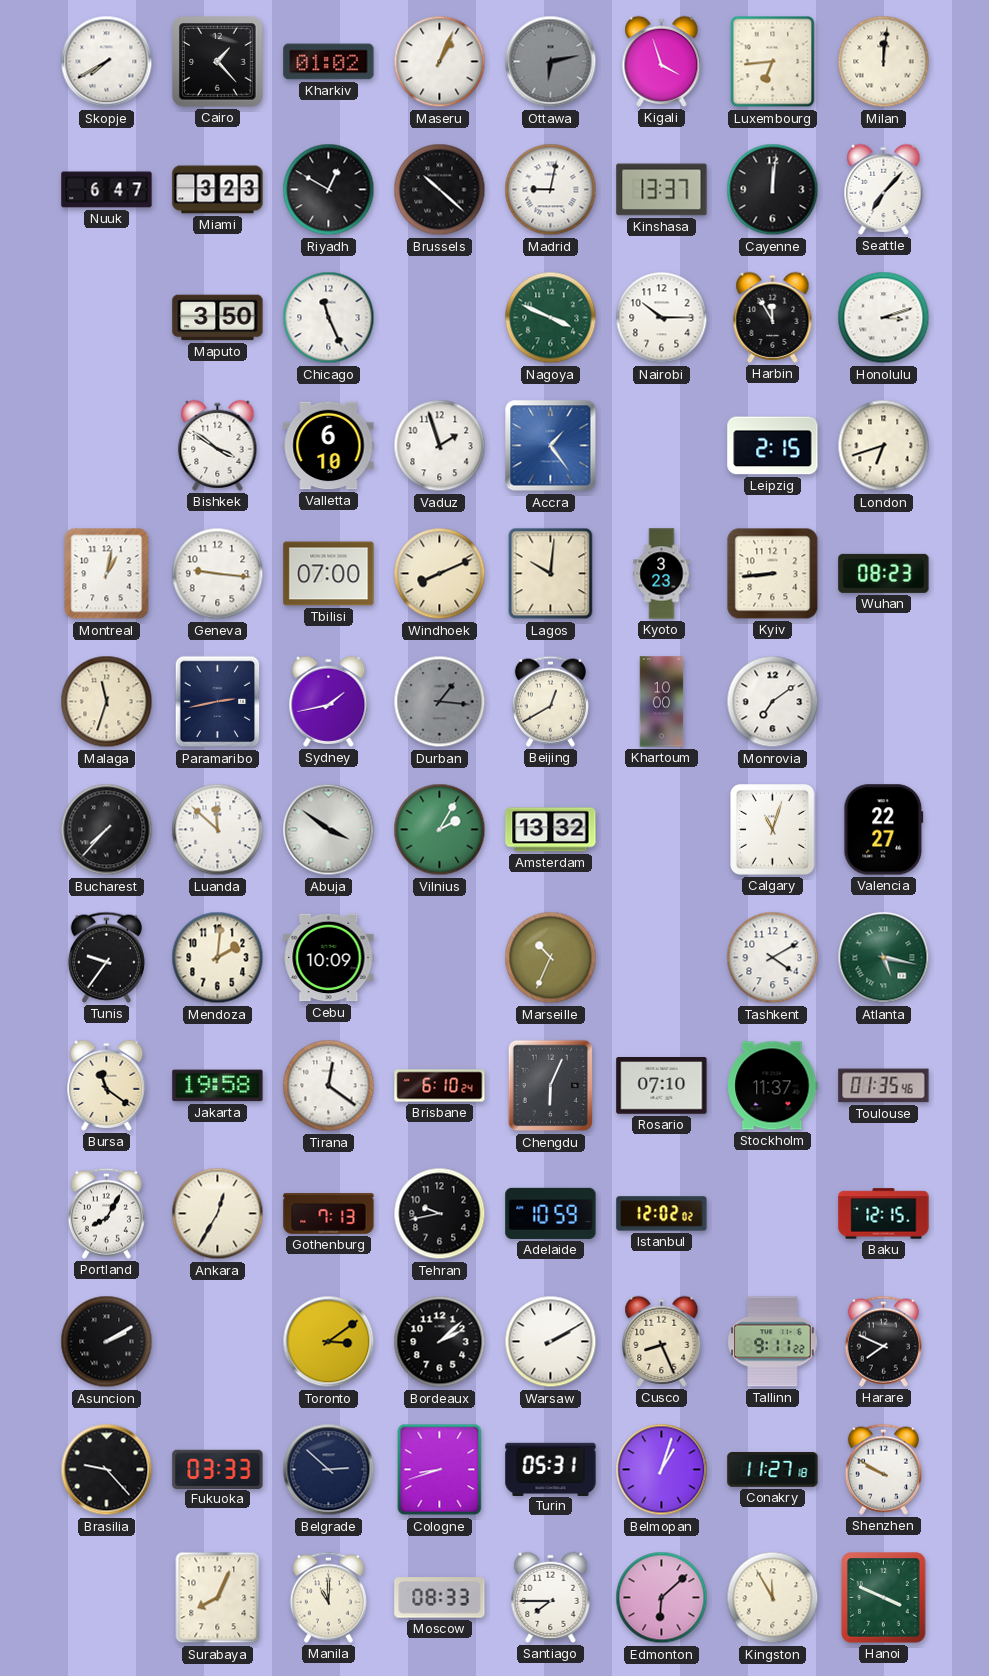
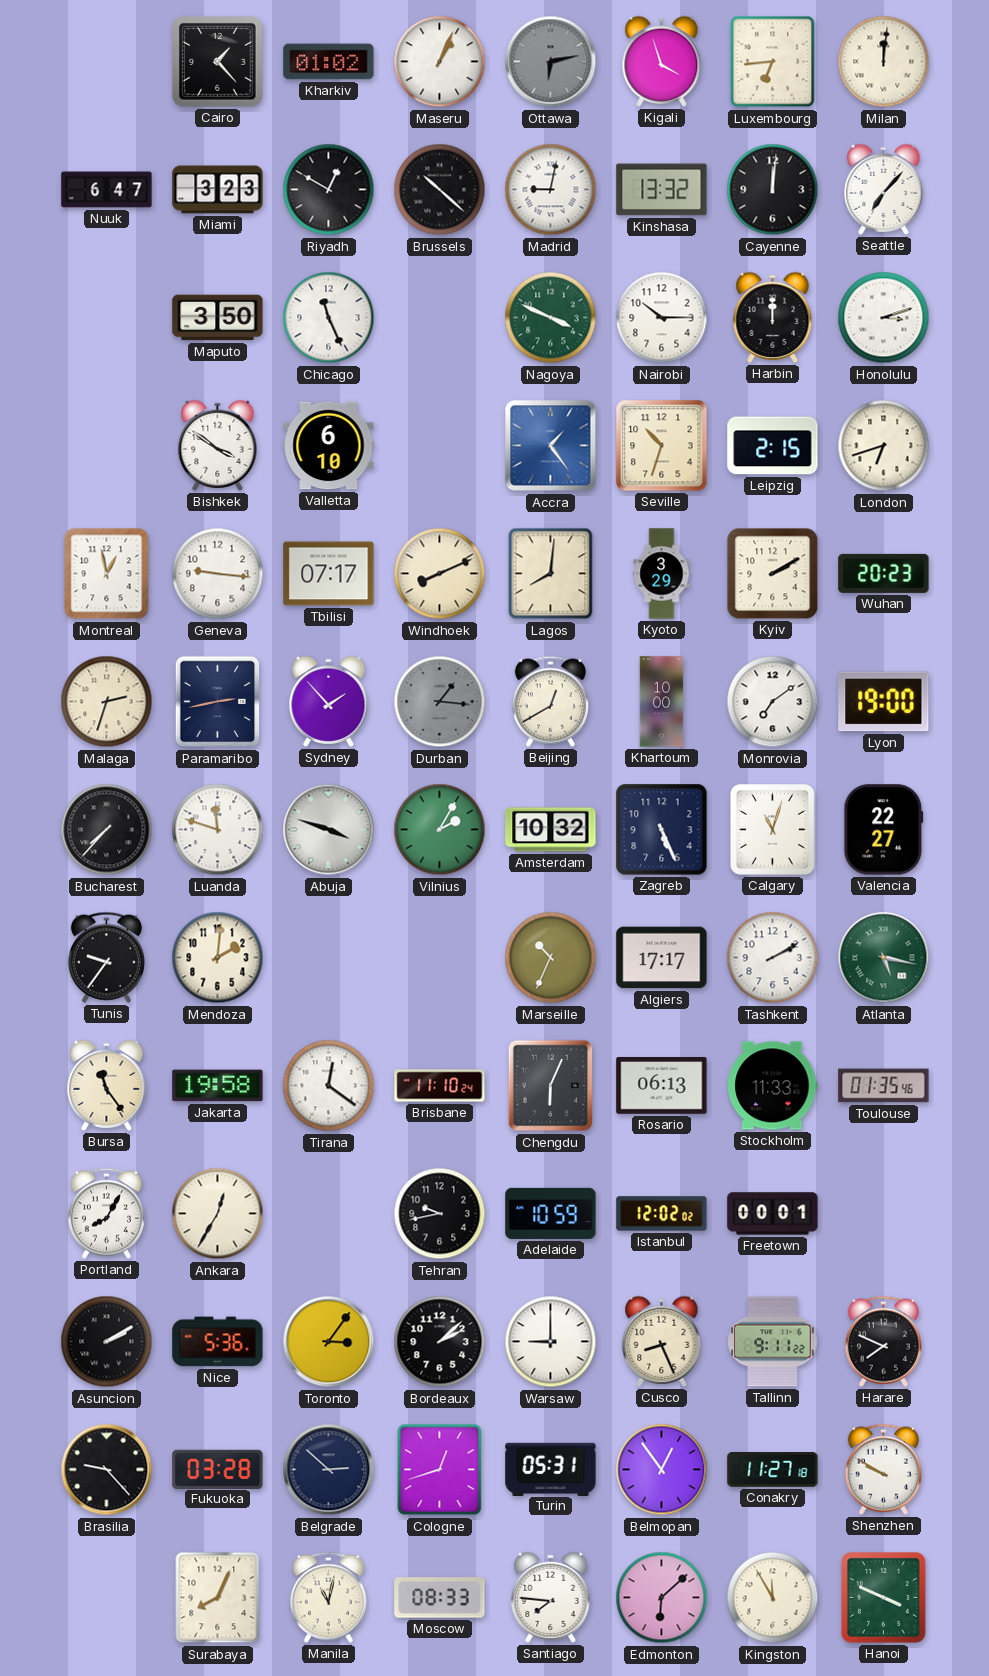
Skopje: 7:40 -> none
Kinshasa: 13:37 -> 13:32
Harbin: 11:55 -> 12:00
Vaduz: 1:57 -> none
Seville: none -> 10:33
Montreal: 1:02 -> 12:58
Tbilisi: 07:00 -> 07:17
Lagos: 10:01 -> 8:01
Kyoto: 3:23 -> 3:29
Kyiv: 8:44 -> 2:10
Wuhan: 08:23 -> 20:23
Malaga: 11:33 -> 2:33
Sydney: 1:43 -> 1:53
Lyon: none -> 19:00
Luanda: 11:52 -> 11:48
Abuja: 3:51 -> 3:48
Amsterdam: 13:32 -> 10:32
Zagreb: none -> 5:26
Cebu: 10:09 -> none
Algiers: none -> 17:17
Tashkent: 4:10 -> 2:10
Bursa: 11:21 -> 11:24
Brisbane: 6:10 -> 11:10
Rosario: 07:10 -> 06:13
Stockholm: 11:37 -> 11:33
Gothenburg: 7:13 -> none
Freetown: none -> 00:01
Baku: 12:15 -> none
Nice: none -> 5:36
Toronto: 3:09 -> 3:06
Warsaw: 2:10 -> 9:00
Fukuoka: 03:33 -> 03:28
Cologne: 8:42 -> 12:42
Belmopan: 1:03 -> 12:54
Manila: 11:00 -> 11:02
Santiago: 7:45 -> 7:46
